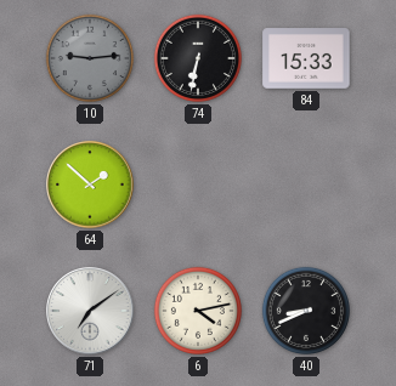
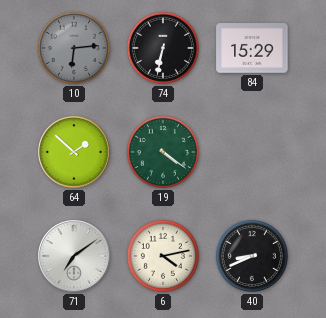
10: 9:14 -> 6:14
84: 15:33 -> 15:29
19: none -> 4:21
